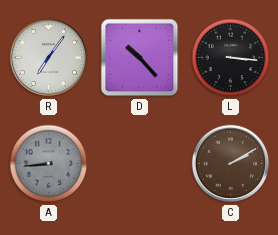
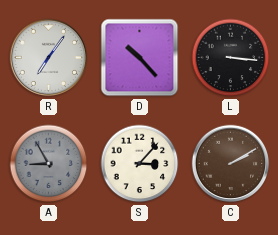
A: 8:44 -> 8:55
S: none -> 3:07
